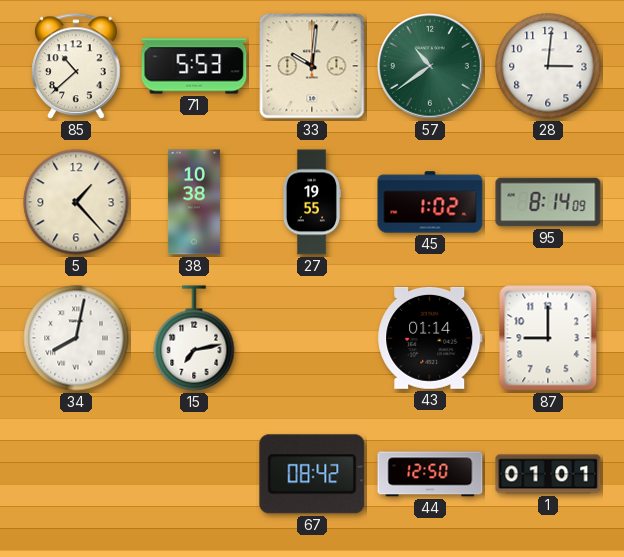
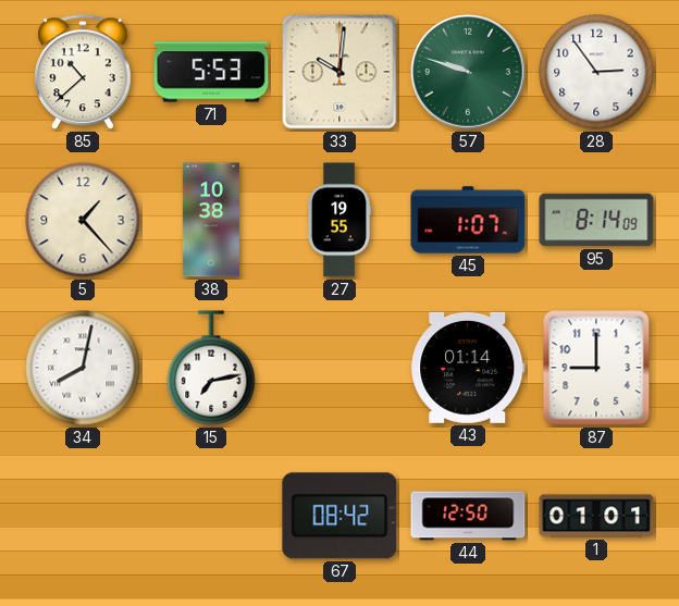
57: 10:39 -> 9:48
28: 3:01 -> 2:54
45: 1:02 -> 1:07
